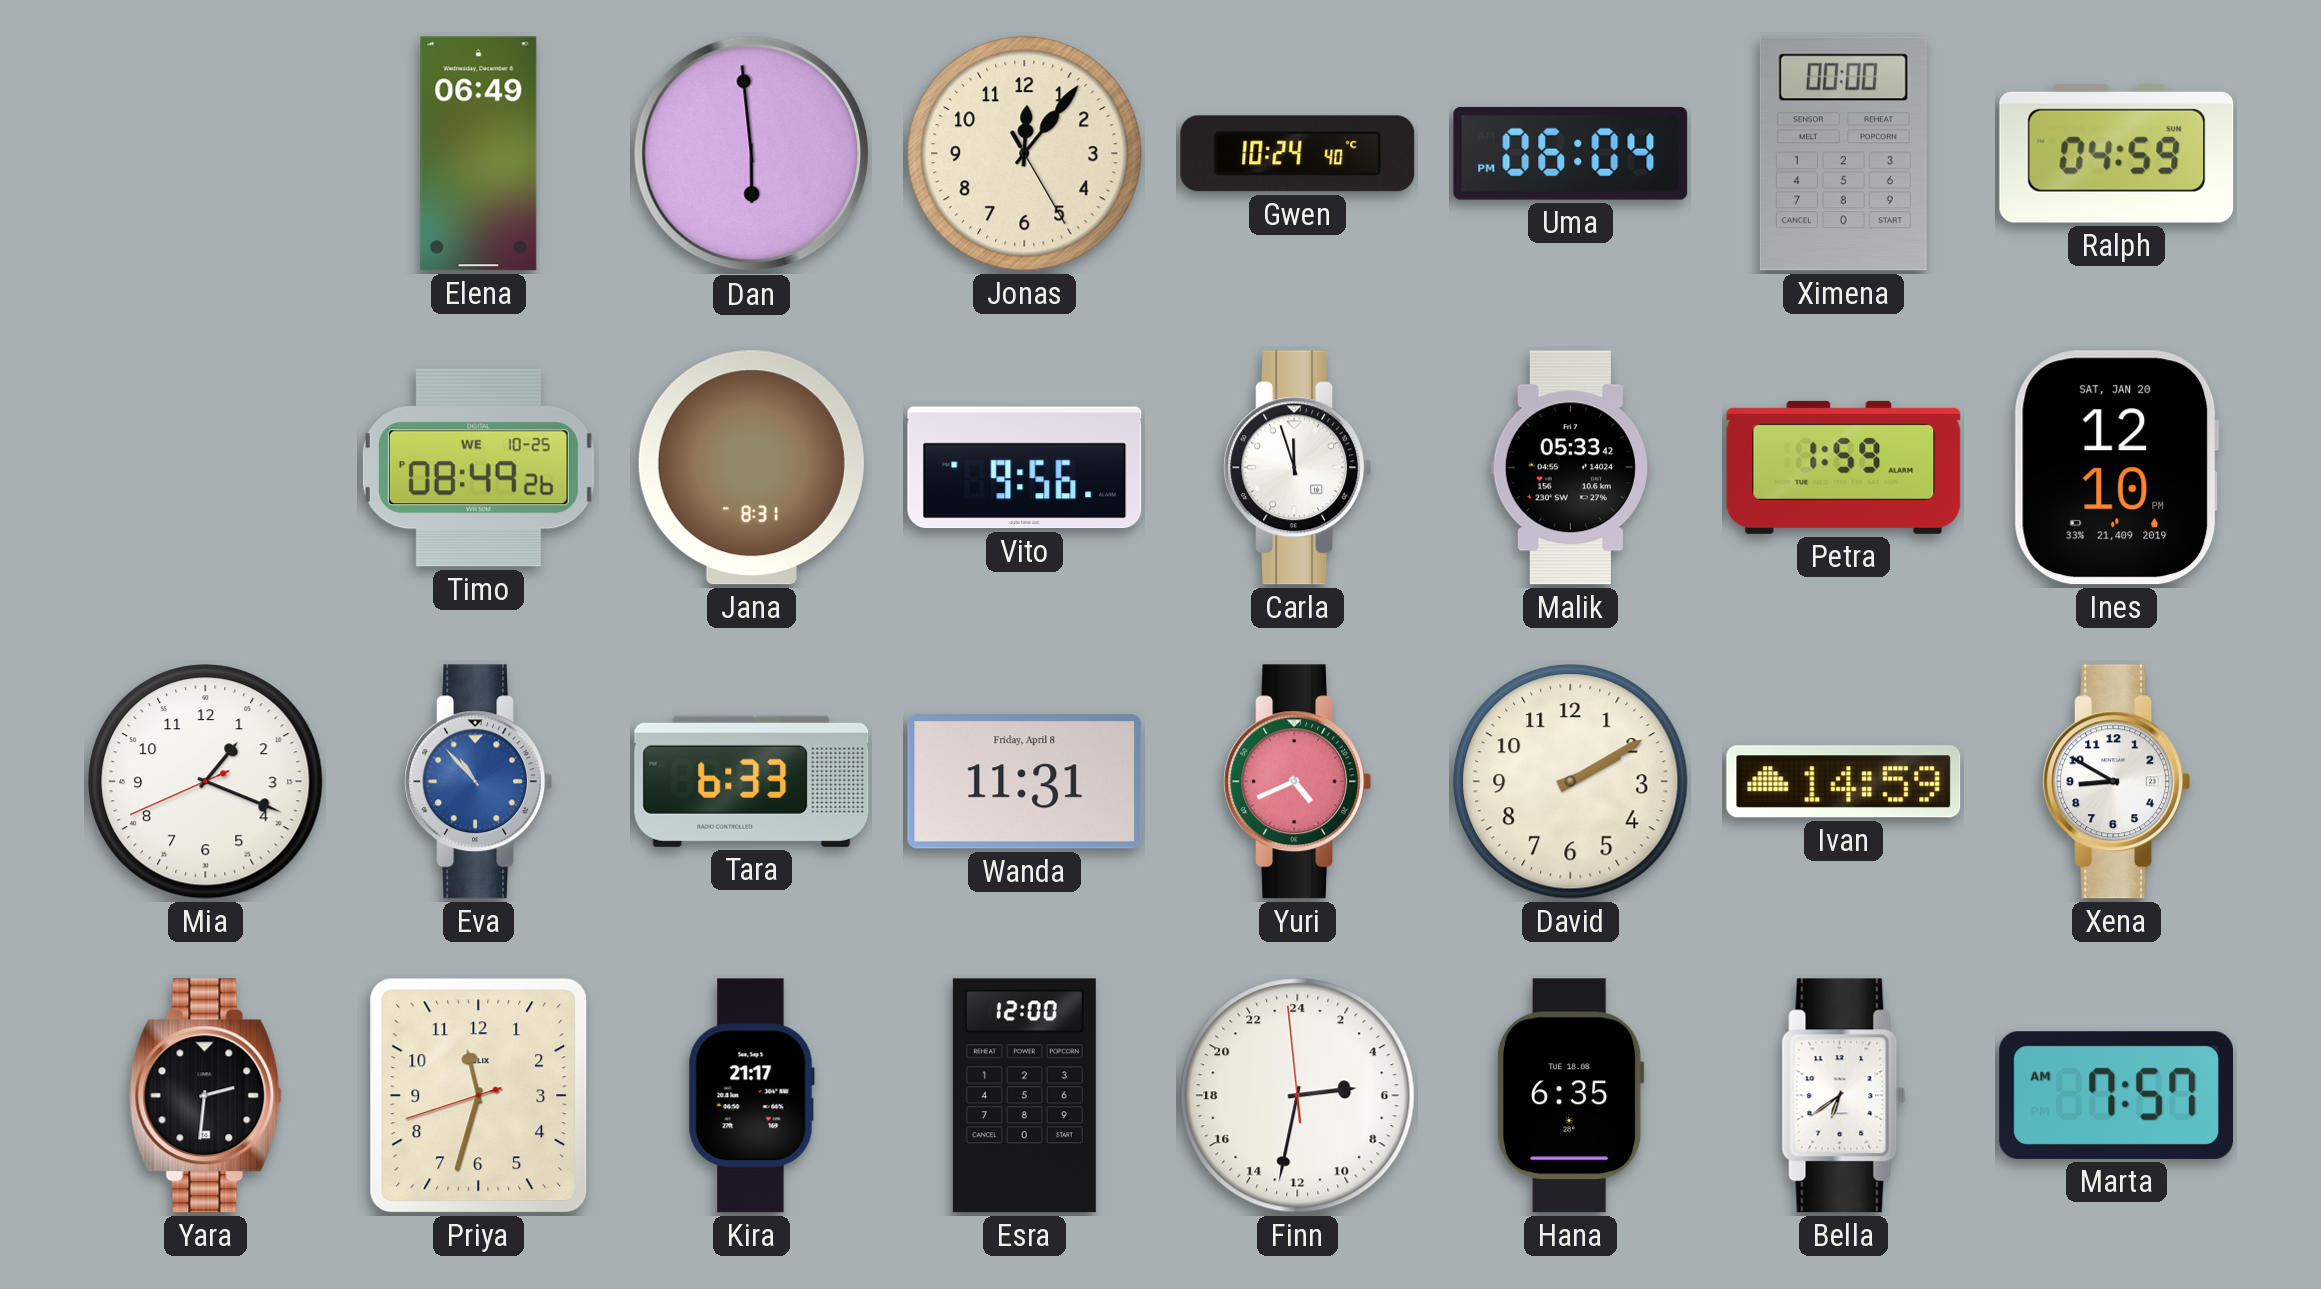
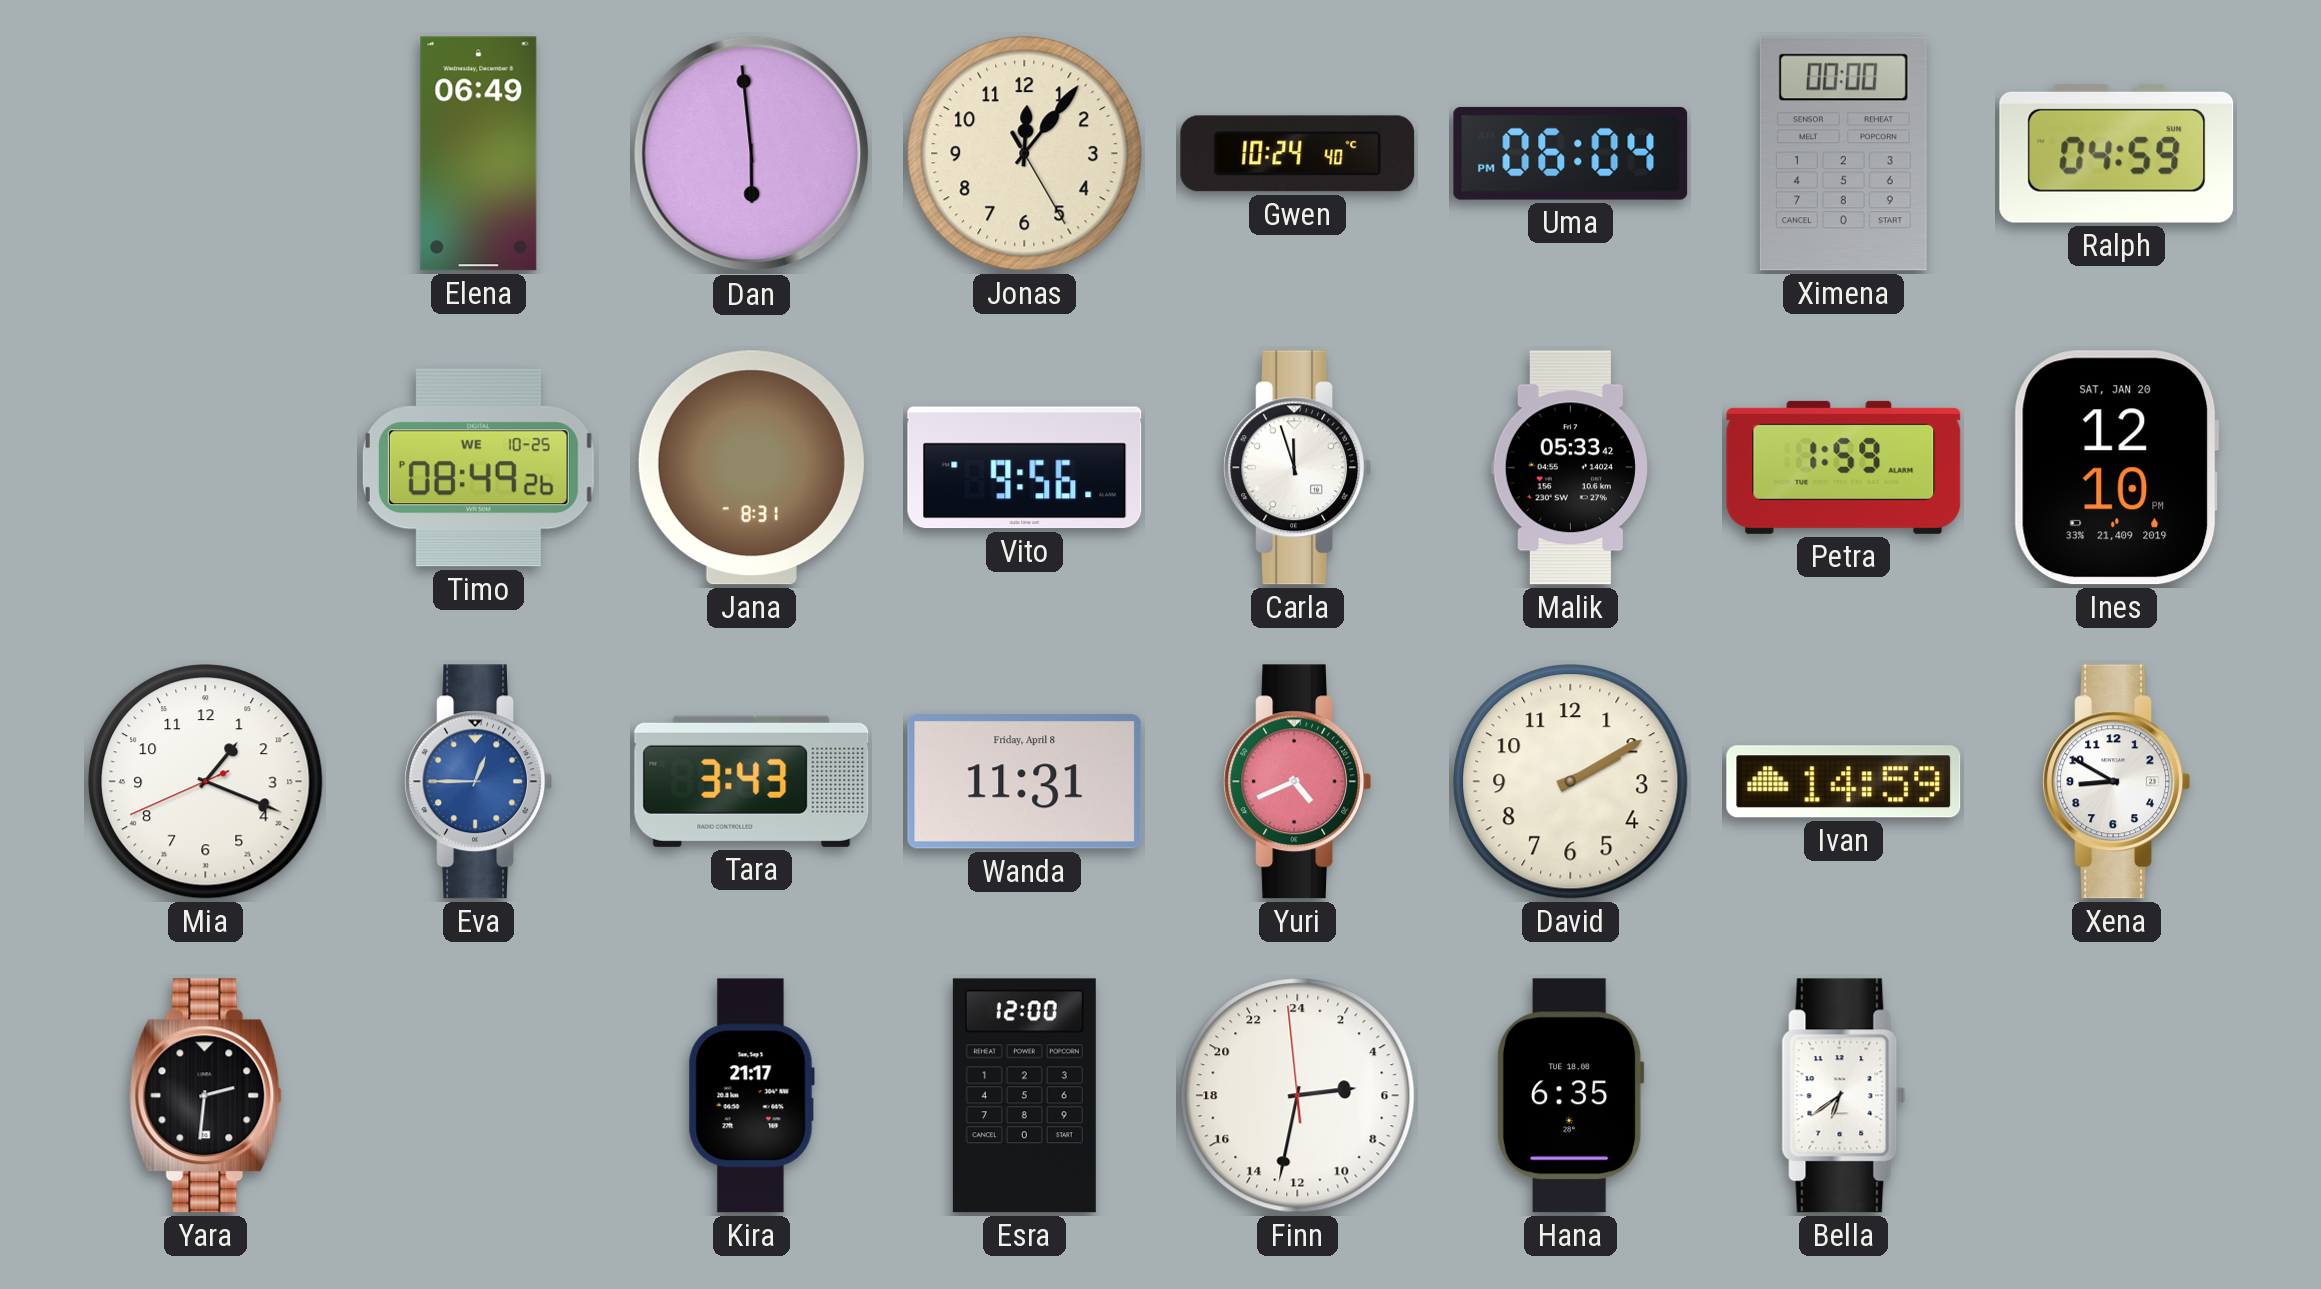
Eva: 10:53 -> 12:45
Tara: 6:33 -> 3:43
Priya: 11:32 -> none
Marta: 7:57 -> none
